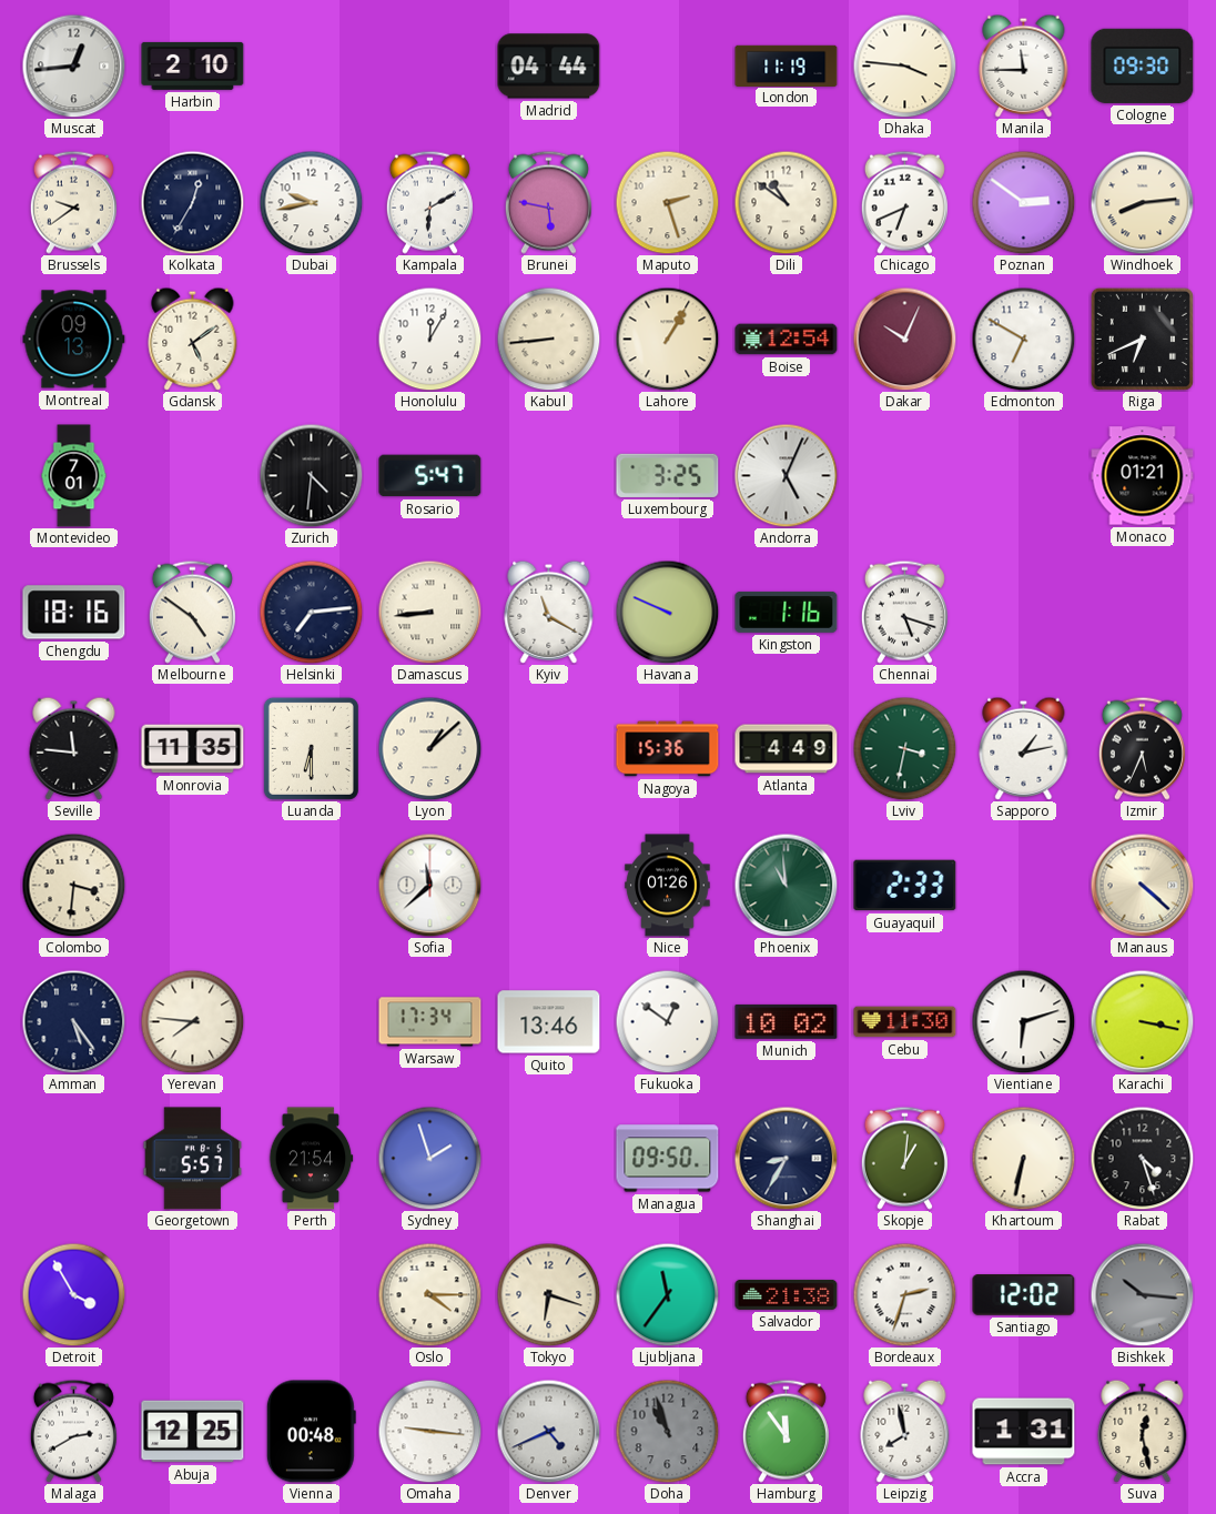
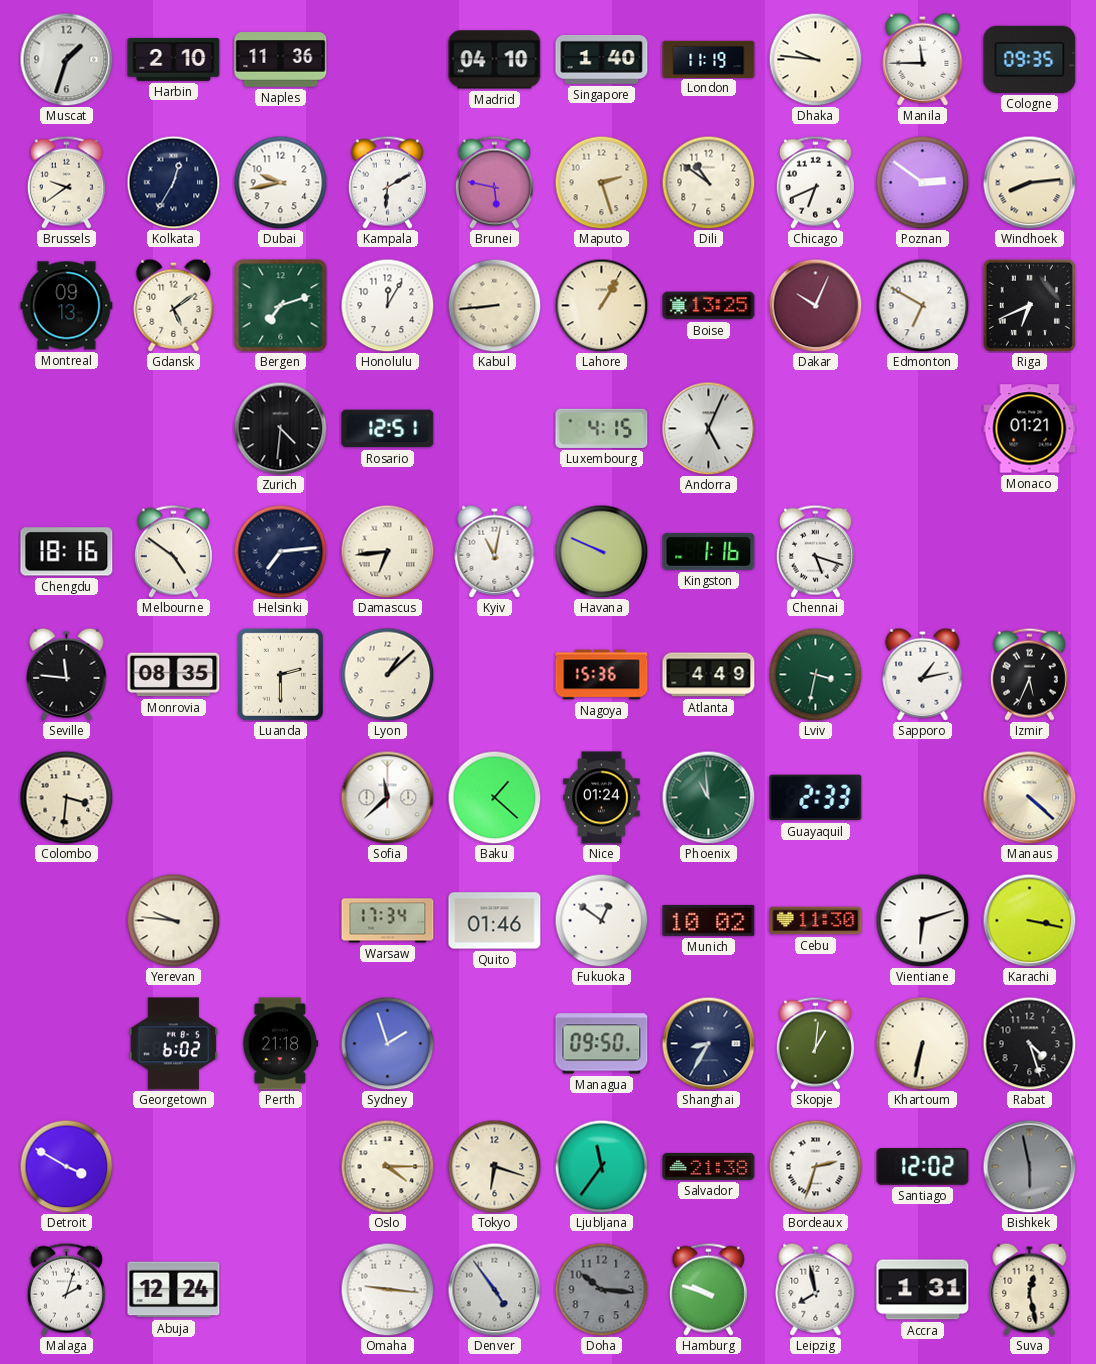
Muscat: 12:44 -> 1:33
Naples: none -> 11:36
Madrid: 04:44 -> 04:10
Singapore: none -> 1:40
Dhaka: 3:46 -> 9:46
Cologne: 09:30 -> 09:35
Bergen: none -> 7:12
Boise: 12:54 -> 13:25
Montevideo: 7:01 -> none
Rosario: 5:47 -> 12:51
Luxembourg: 3:25 -> 4:15
Damascus: 8:44 -> 6:44
Kyiv: 11:20 -> 11:02
Monrovia: 11:35 -> 08:35
Luanda: 6:30 -> 2:30
Baku: none -> 1:22
Nice: 01:26 -> 01:24
Amman: 5:24 -> none
Yerevan: 7:46 -> 9:46
Quito: 13:46 -> 01:46
Georgetown: 5:57 -> 6:02
Perth: 21:54 -> 21:18
Detroit: 3:55 -> 3:50
Bishkek: 10:16 -> 5:58
Malaga: 2:40 -> 2:03
Abuja: 12:25 -> 12:24
Vienna: 00:48 -> none
Denver: 4:41 -> 4:54
Doha: 10:57 -> 10:16
Hamburg: 11:54 -> 9:48
